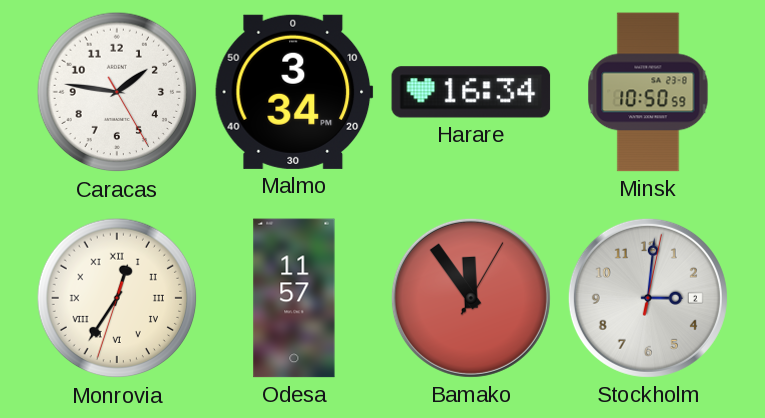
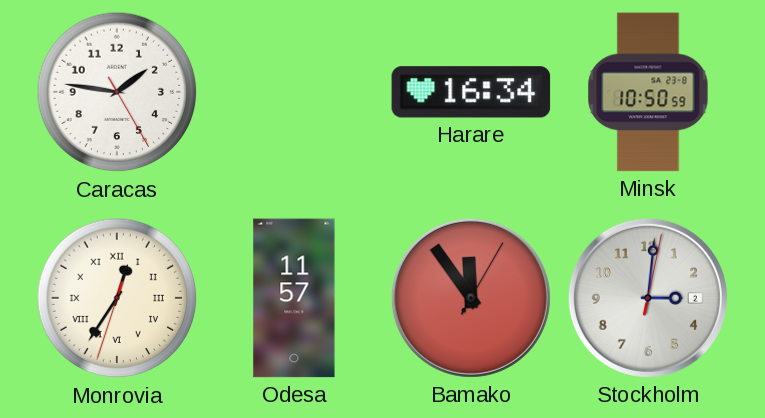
Malmo: 3:34 -> none
